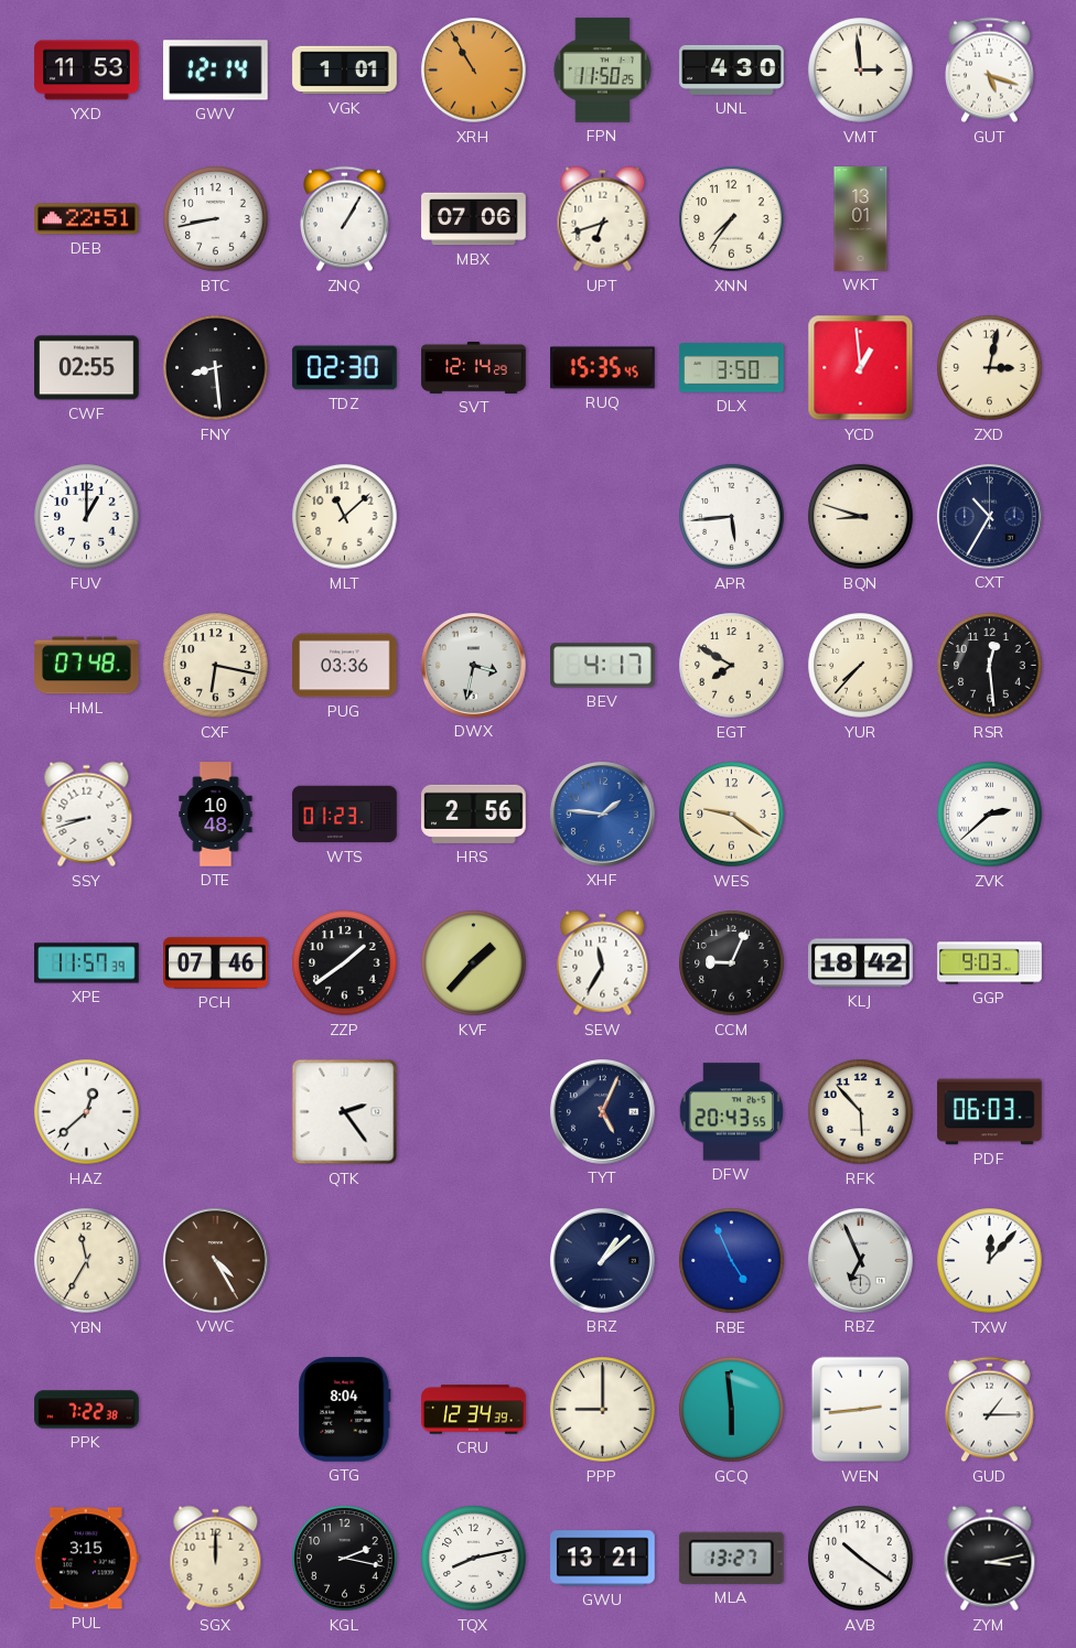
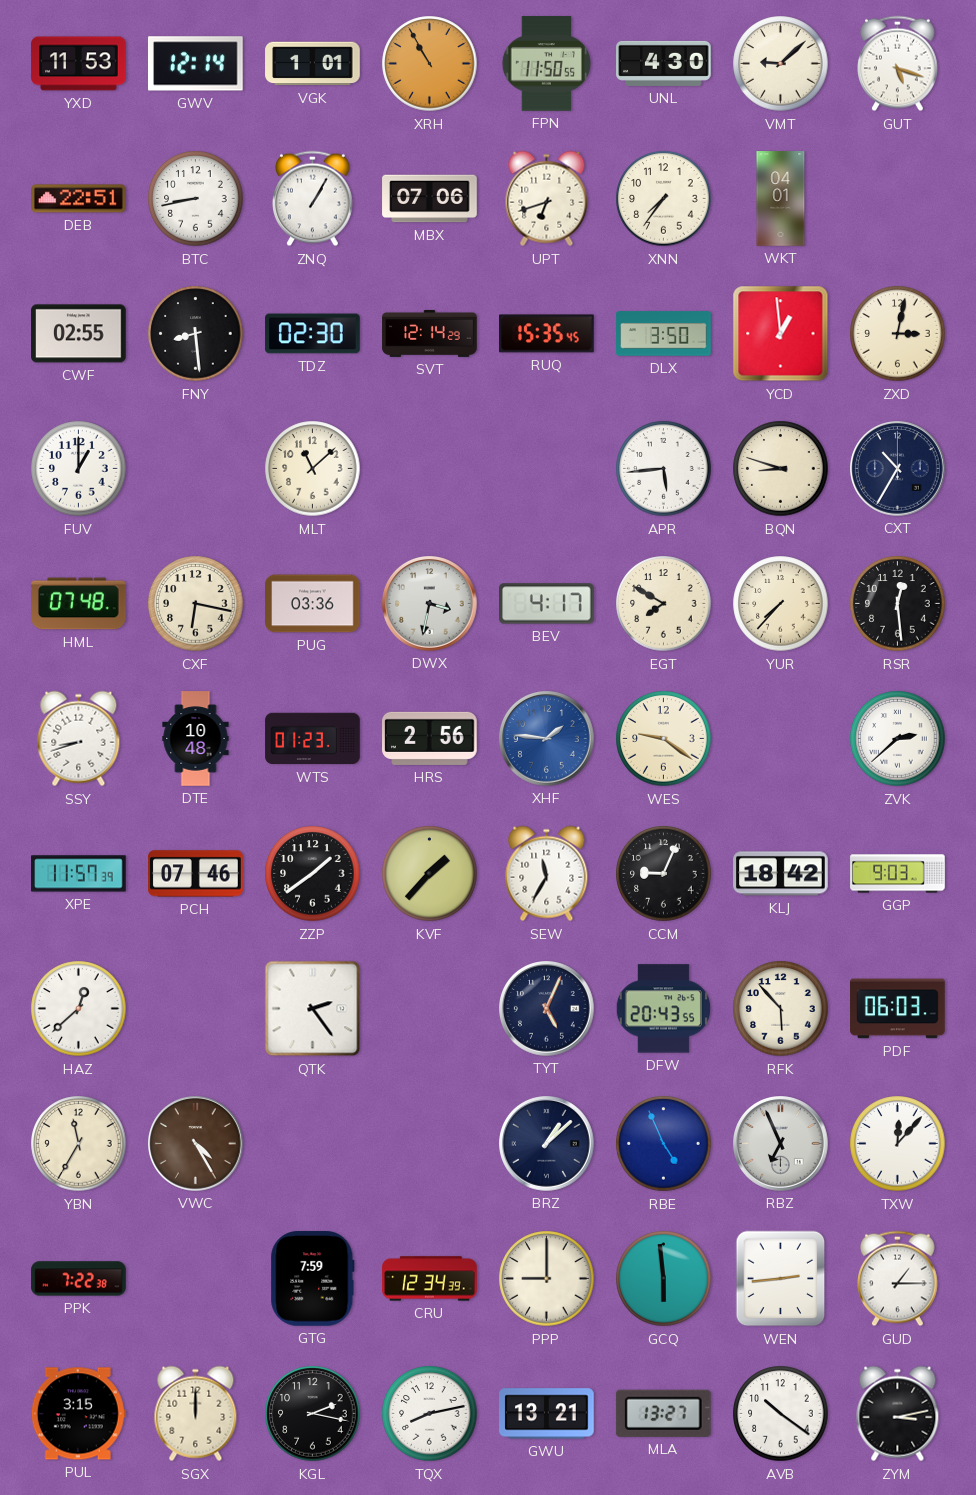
FPN: 11:50:25 -> 11:50:55
VMT: 2:59 -> 9:08
WKT: 13:01 -> 04:01
GTG: 8:04 -> 7:59
